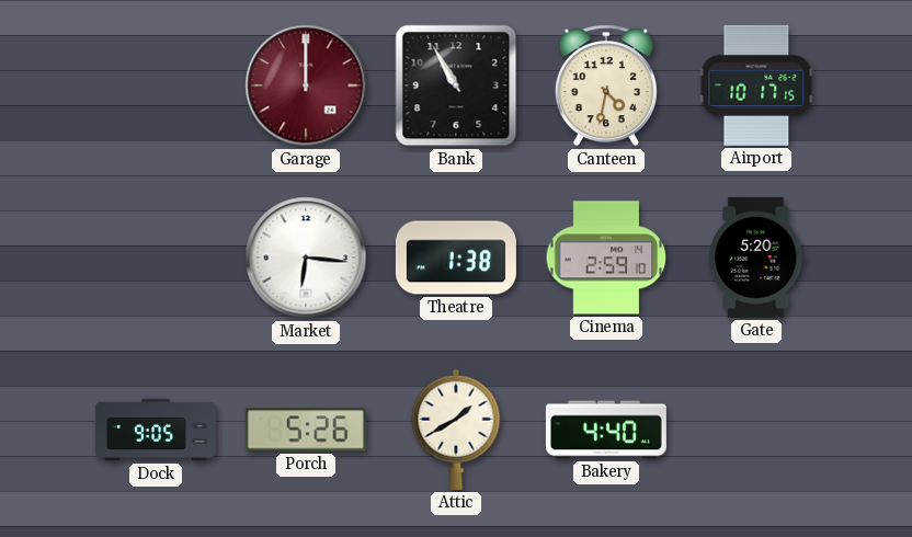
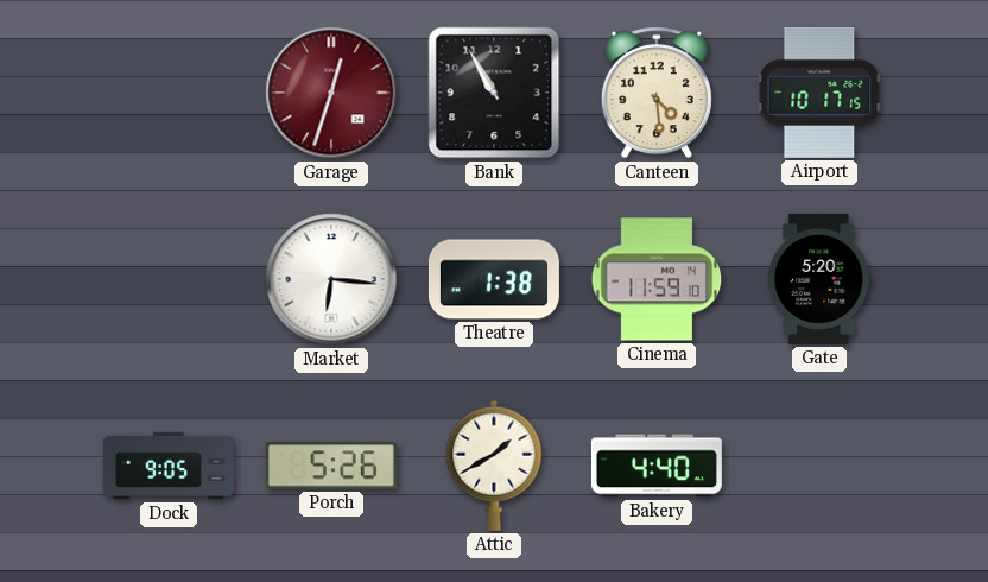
Garage: 12:00 -> 12:33
Canteen: 4:32 -> 4:29
Cinema: 2:59 -> 11:59
